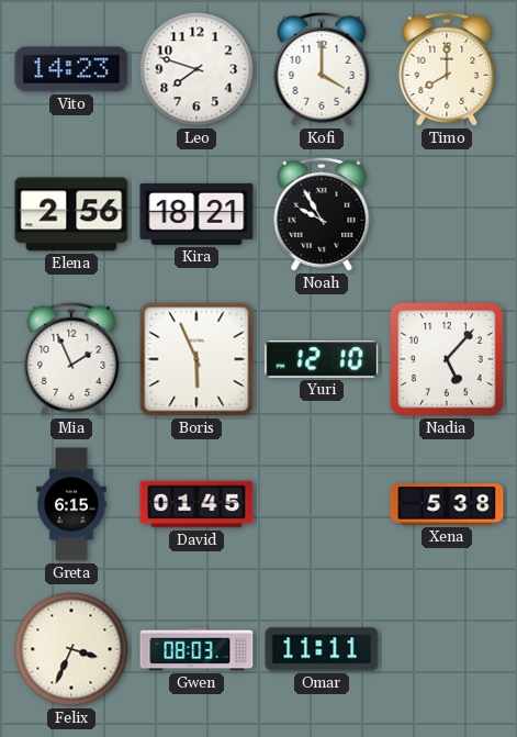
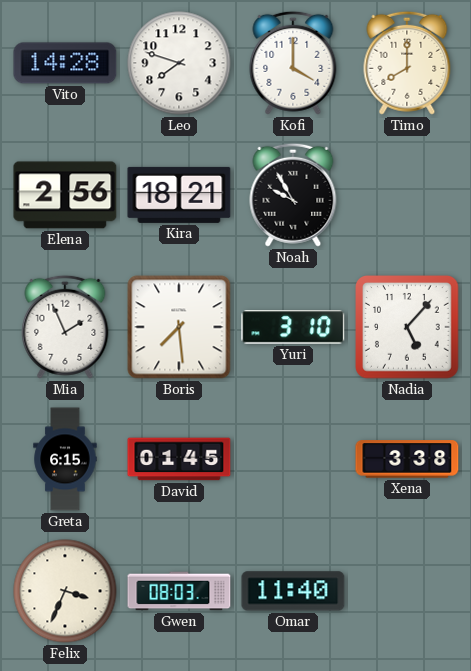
Vito: 14:23 -> 14:28
Boris: 5:56 -> 7:29
Yuri: 12:10 -> 3:10
Xena: 5:38 -> 3:38
Omar: 11:11 -> 11:40
